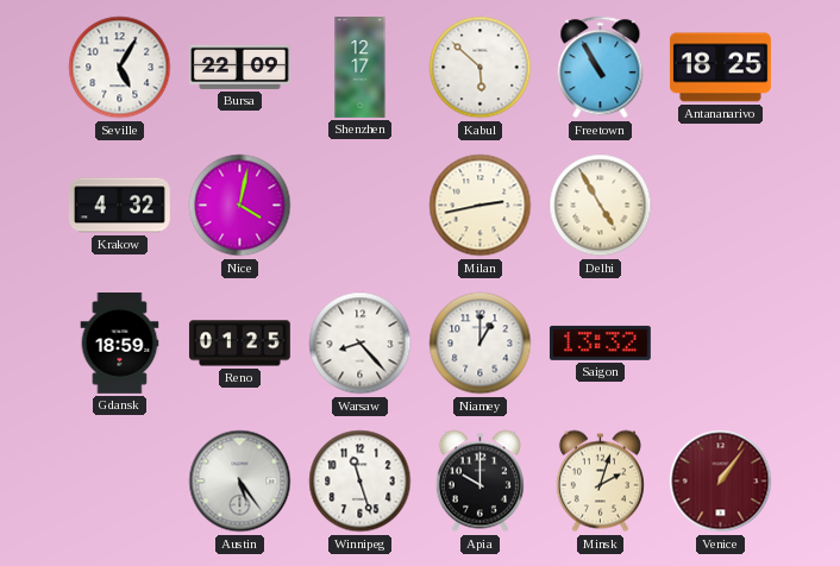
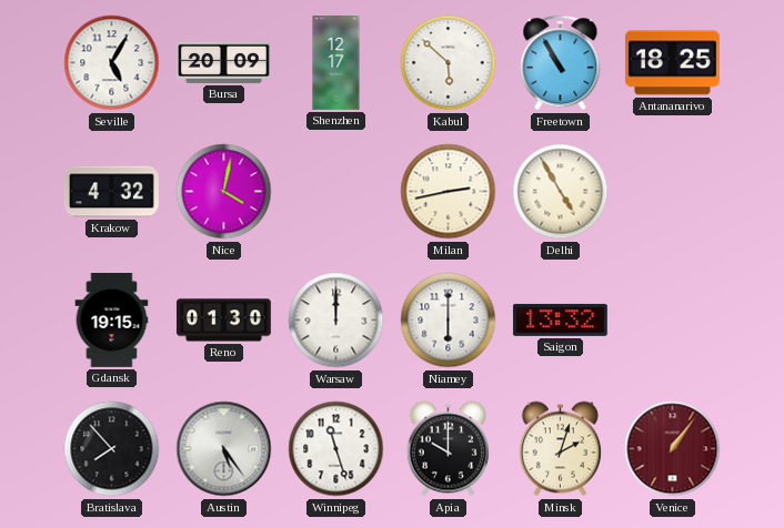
Bursa: 22:09 -> 20:09
Gdansk: 18:59 -> 19:15
Reno: 01:25 -> 01:30
Warsaw: 8:23 -> 12:00
Niamey: 1:00 -> 6:00
Bratislava: none -> 7:53
